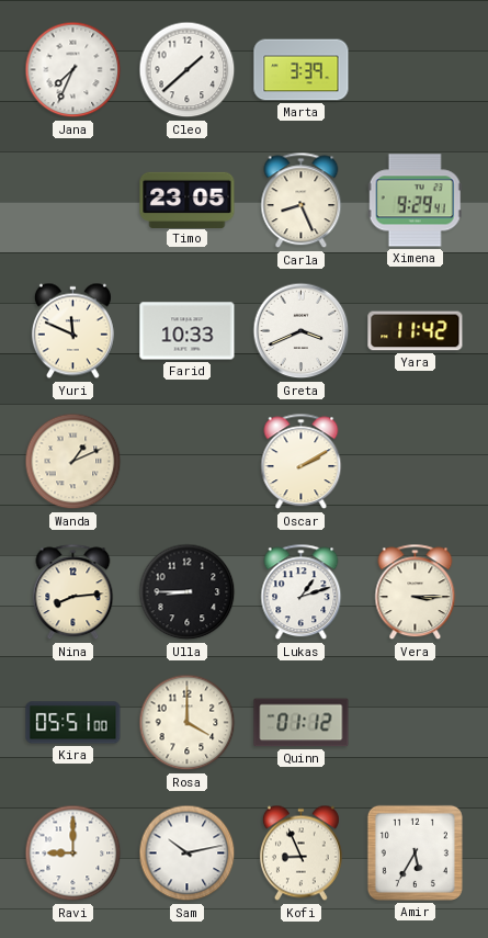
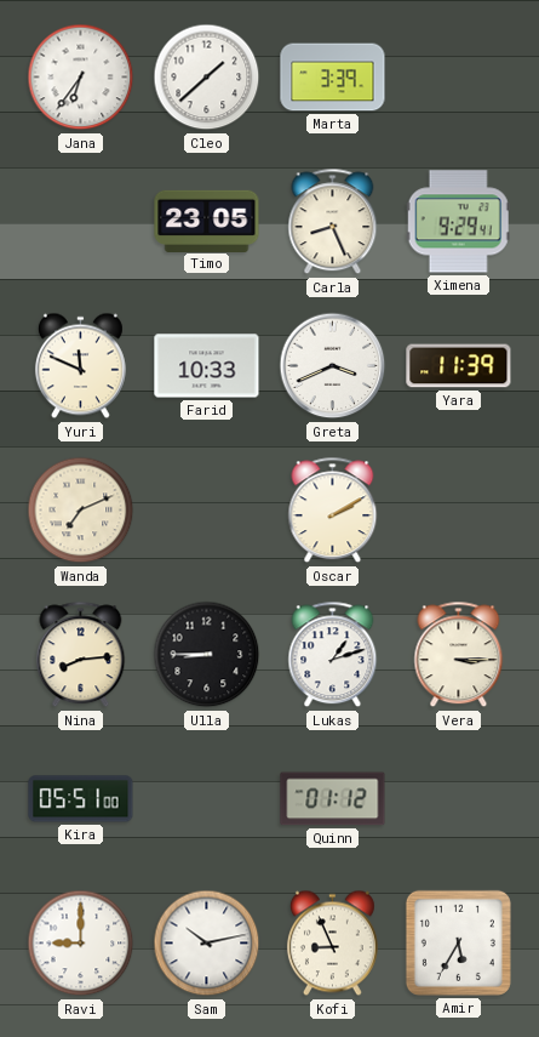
Jana: 7:34 -> 6:36
Yara: 11:42 -> 11:39
Wanda: 1:11 -> 7:11
Rosa: 4:00 -> none
